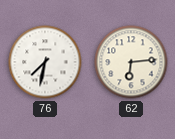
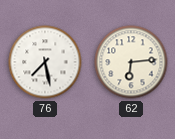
76: 7:32 -> 7:28
